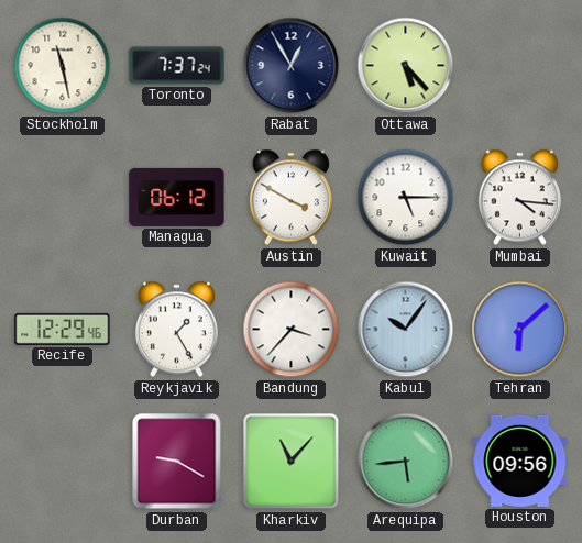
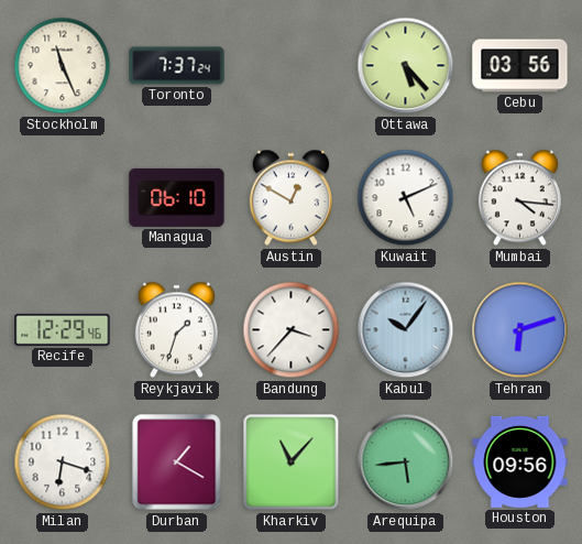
Stockholm: 11:28 -> 11:26
Rabat: 12:55 -> none
Cebu: none -> 03:56
Managua: 06:12 -> 06:10
Austin: 3:50 -> 12:50
Kuwait: 5:15 -> 5:11
Reykjavik: 1:25 -> 1:33
Tehran: 6:08 -> 6:12
Milan: none -> 6:18
Durban: 9:20 -> 1:20
